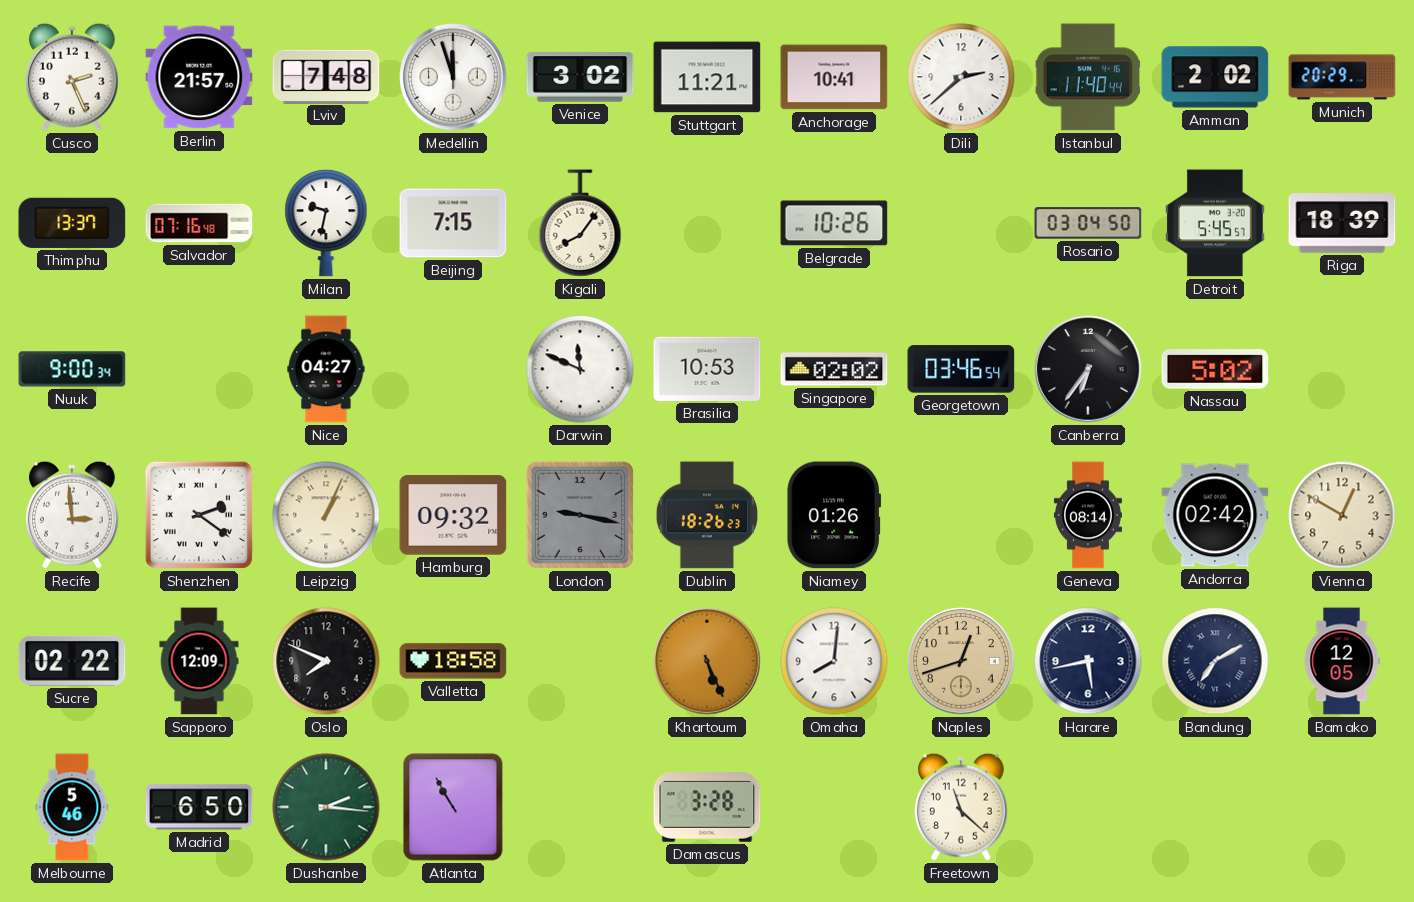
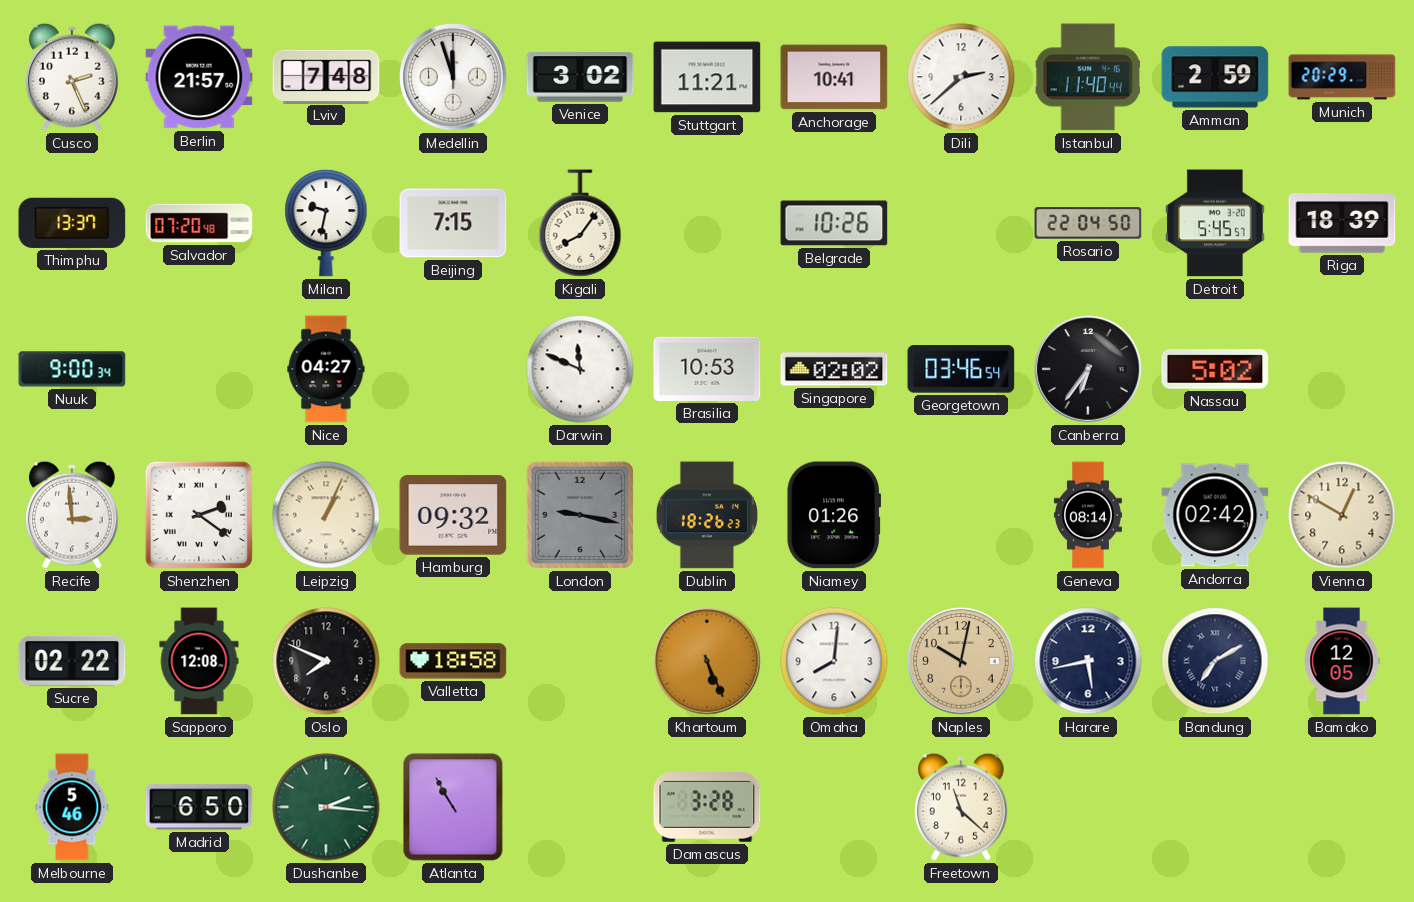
Amman: 2:02 -> 2:59
Salvador: 07:16 -> 07:20
Rosario: 03:04 -> 22:04
Sapporo: 12:09 -> 12:08
Naples: 12:42 -> 10:02
